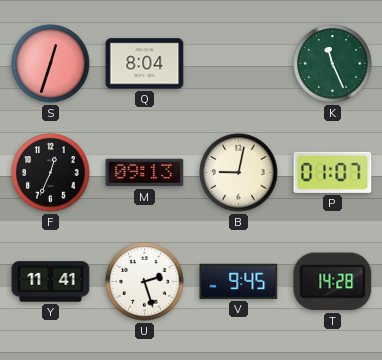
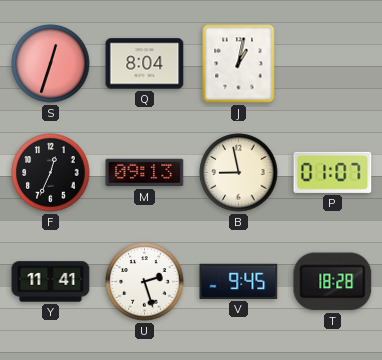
J: none -> 1:02
K: 11:26 -> none
B: 9:02 -> 8:58
T: 14:28 -> 18:28
